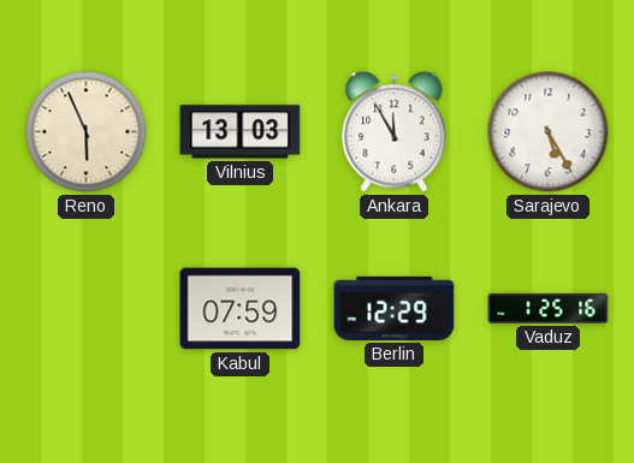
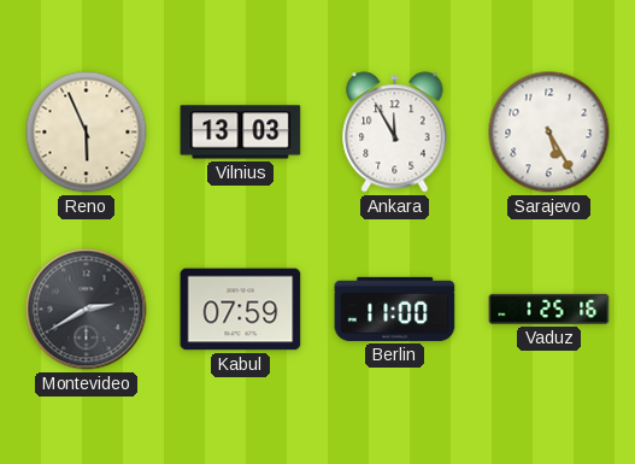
Montevideo: none -> 2:40
Berlin: 12:29 -> 11:00
